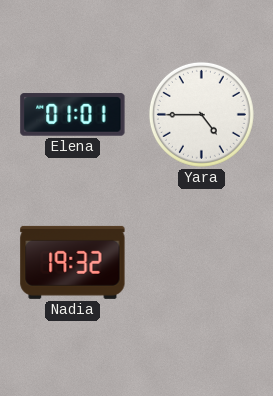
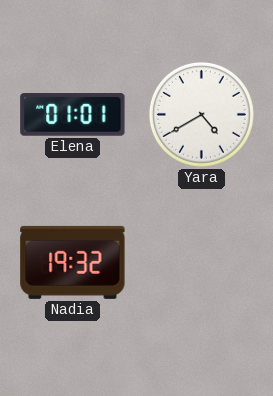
Yara: 4:45 -> 4:40
